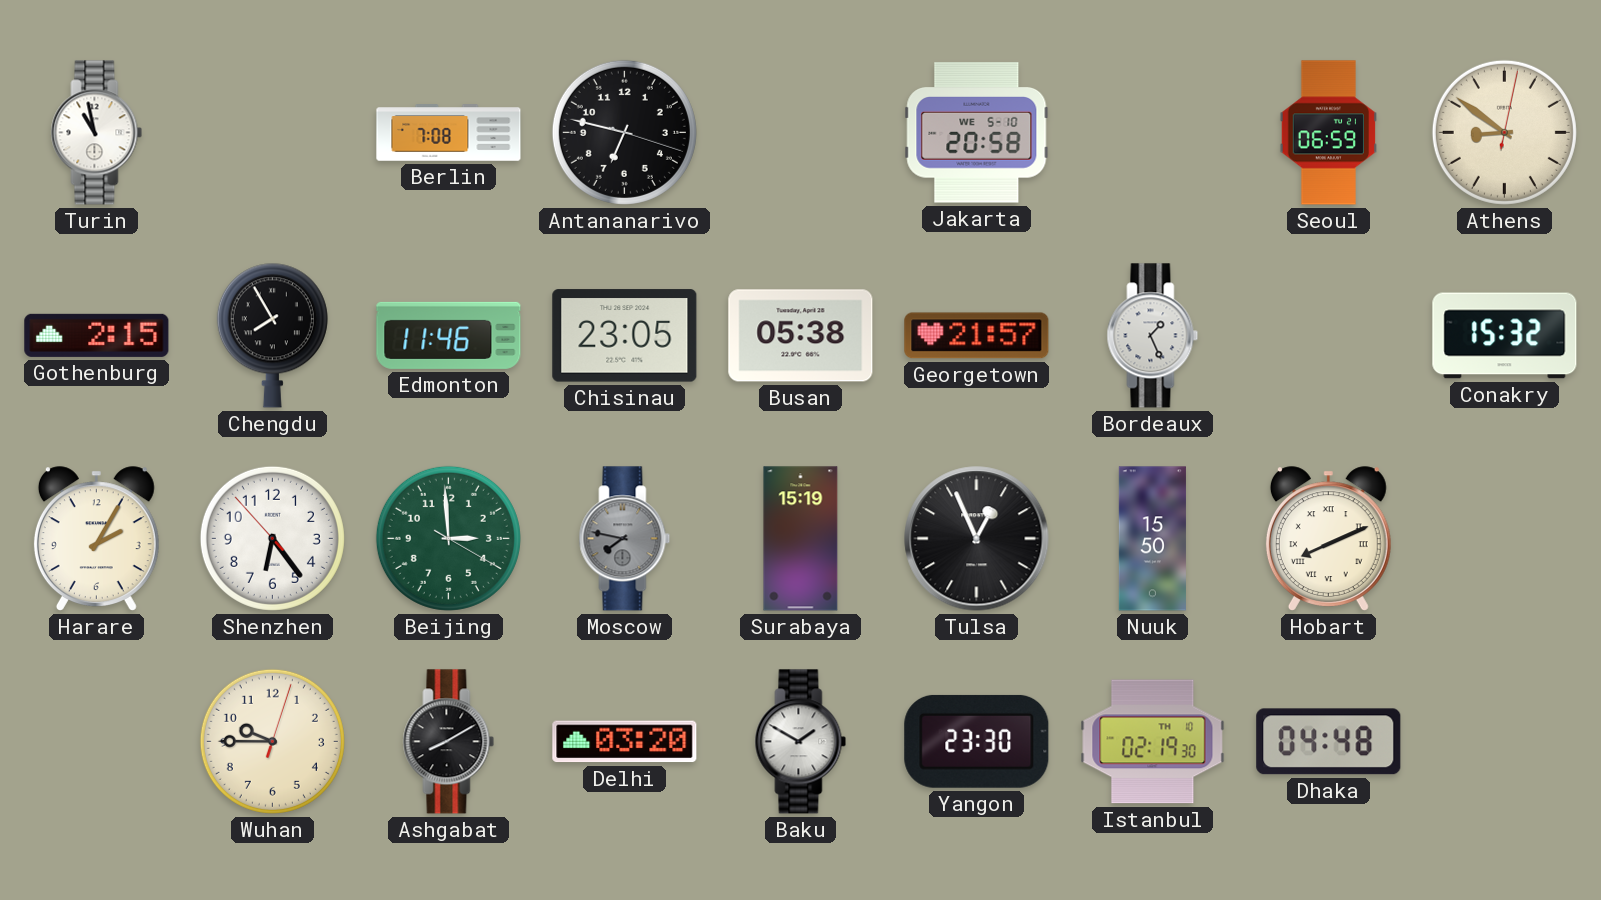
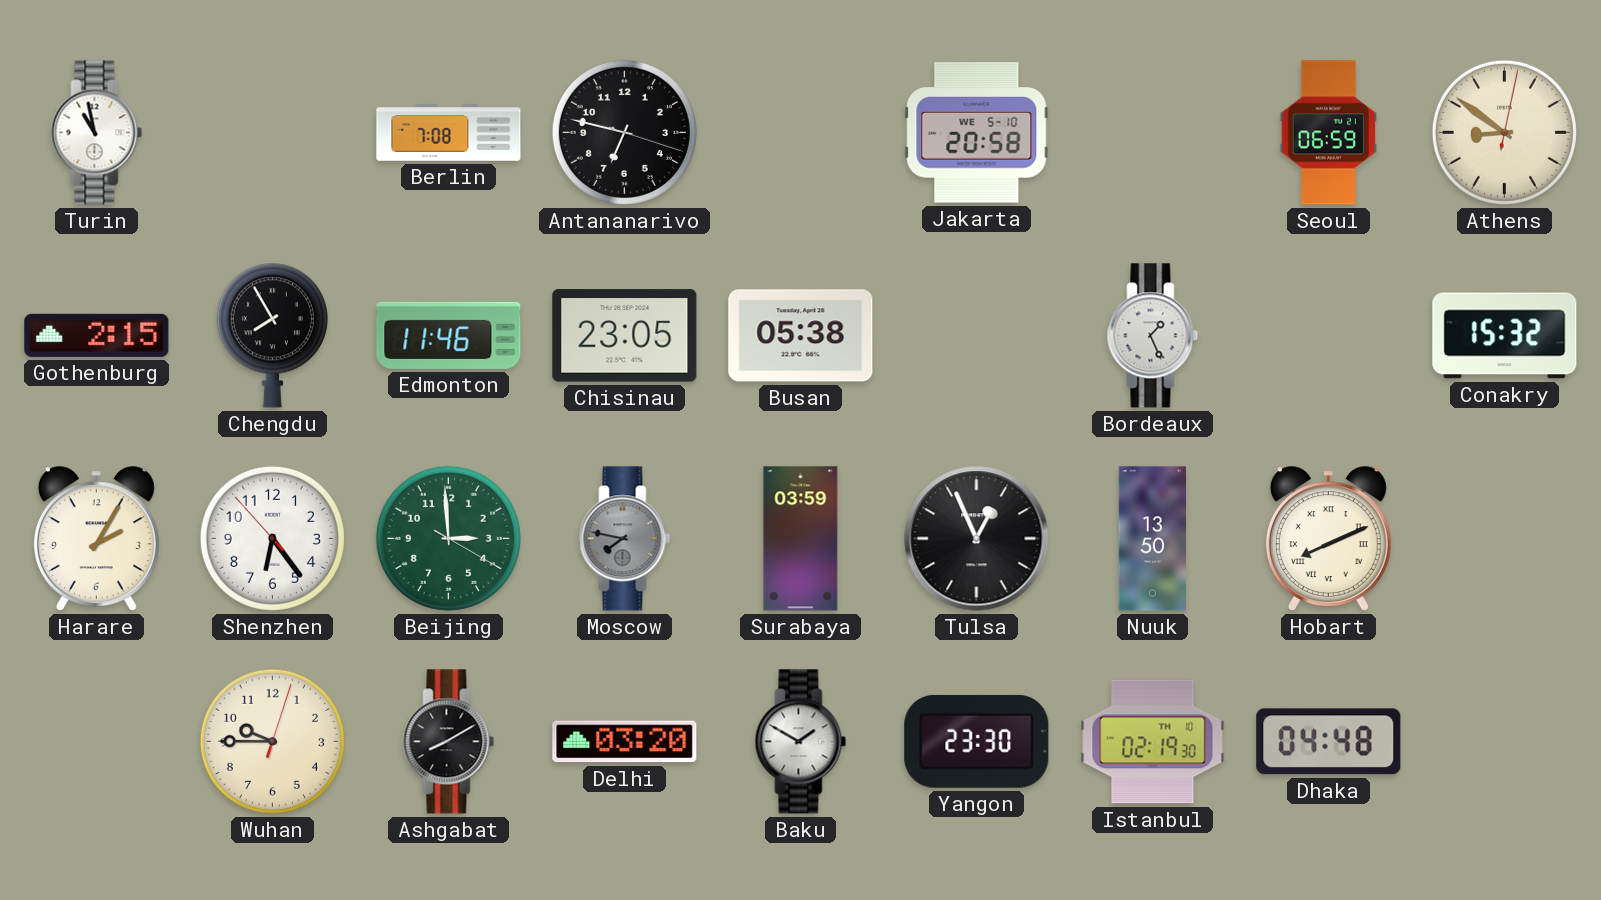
Georgetown: 21:57 -> none
Surabaya: 15:19 -> 03:59
Nuuk: 15:50 -> 13:50
